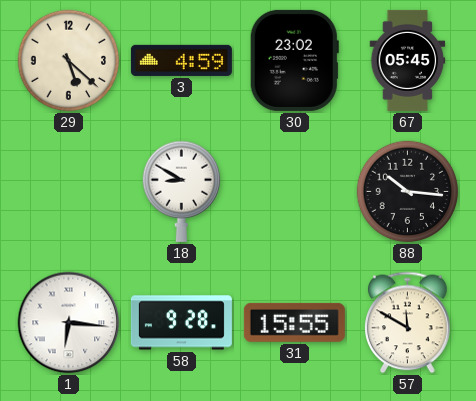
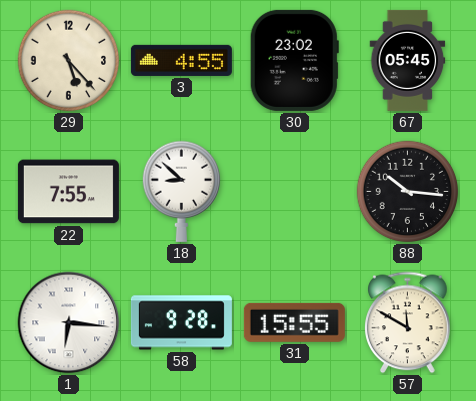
29: 5:22 -> 5:23
3: 4:59 -> 4:55
22: none -> 7:55
18: 8:50 -> 8:52
